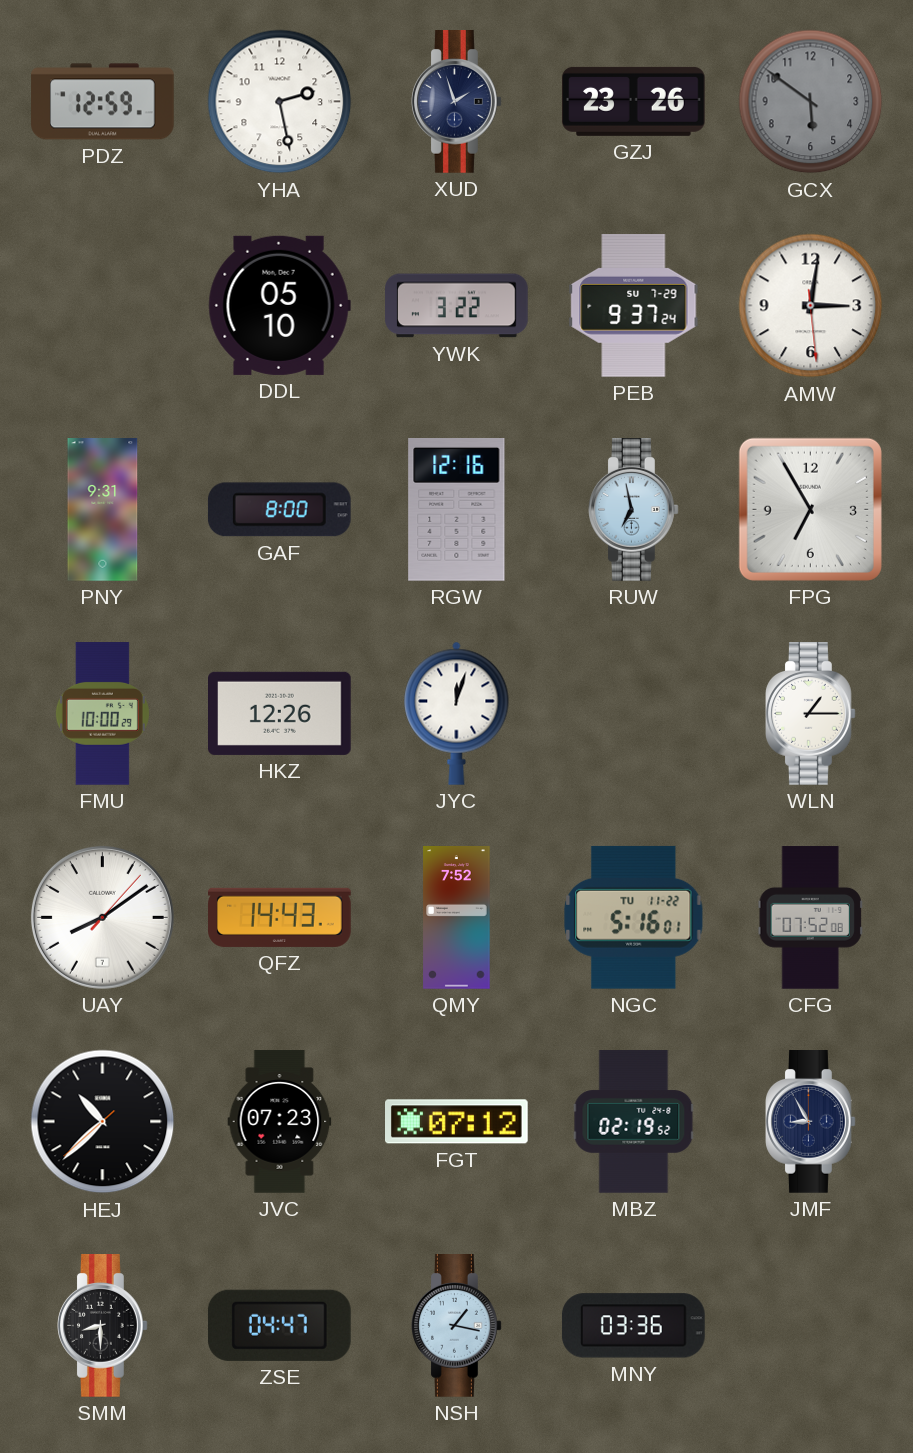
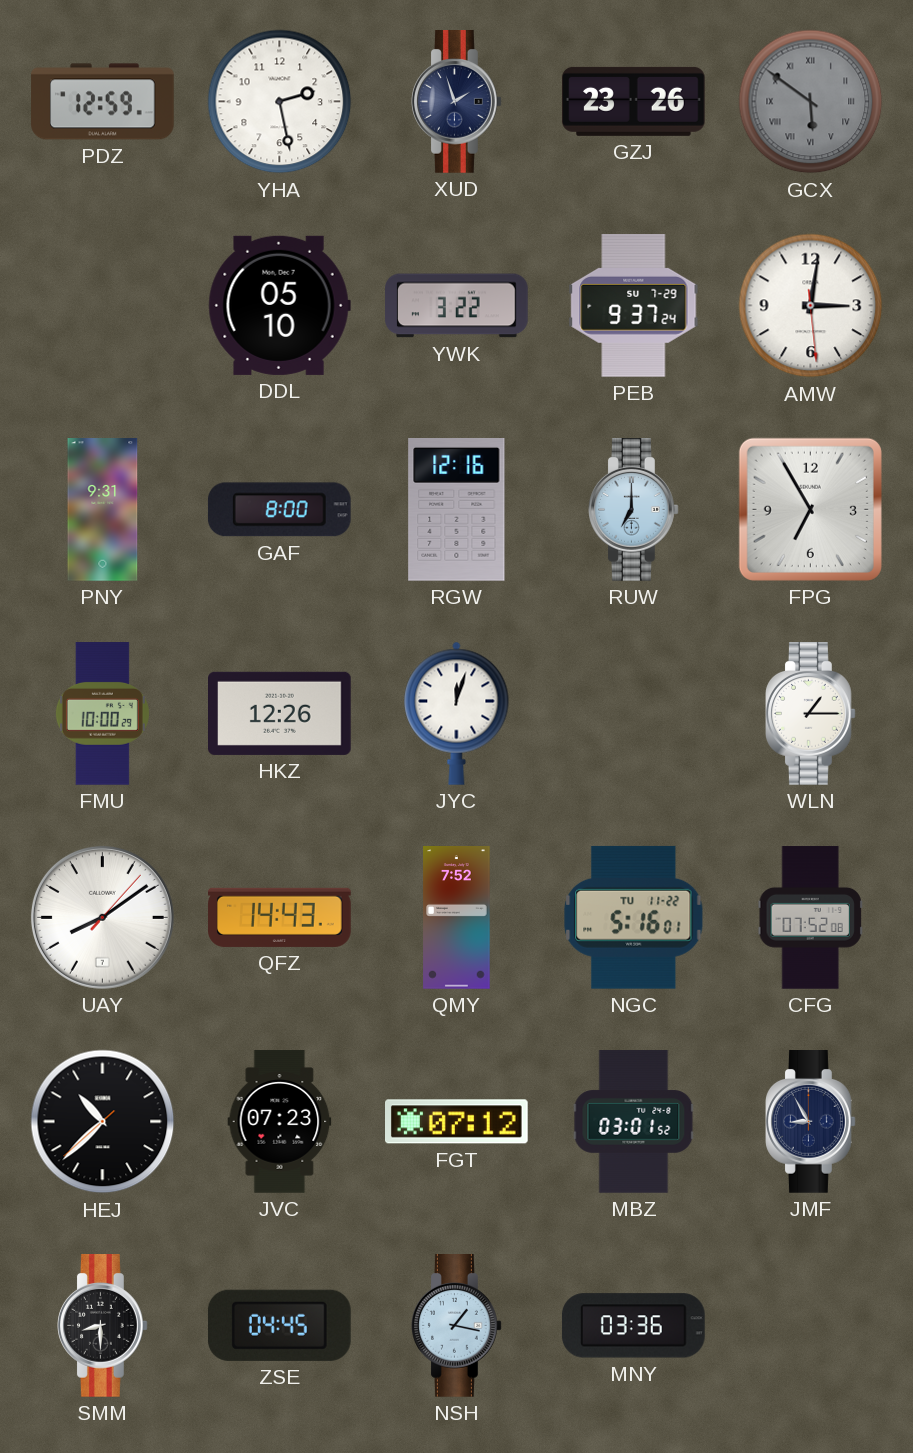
GCX numerals: Arabic -> Roman
RUW: 6:58 -> 7:00
MBZ: 02:19 -> 03:01
ZSE: 04:47 -> 04:45
